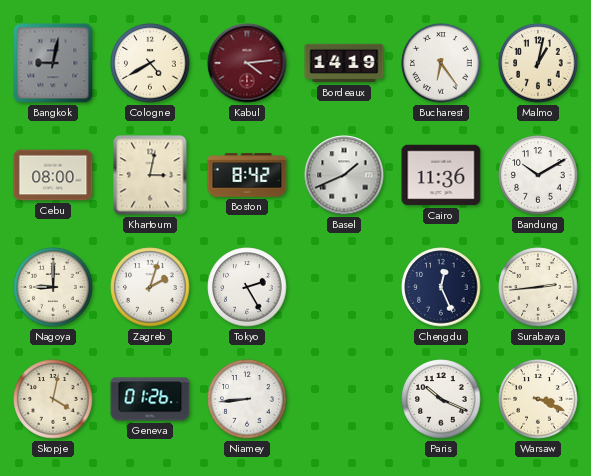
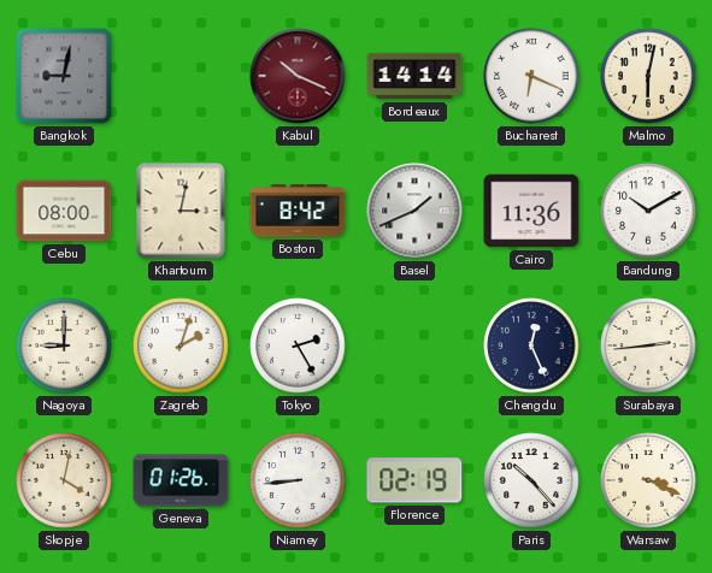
Cologne: 4:40 -> none
Kabul: 4:14 -> 10:19
Bordeaux: 14:19 -> 14:14
Bucharest: 6:24 -> 6:19
Malmo: 1:02 -> 6:02
Florence: none -> 02:19
Paris: 10:19 -> 10:23
